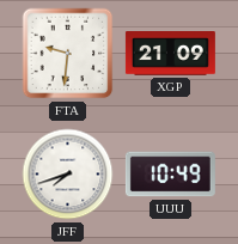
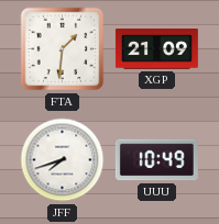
FTA: 9:31 -> 1:31
